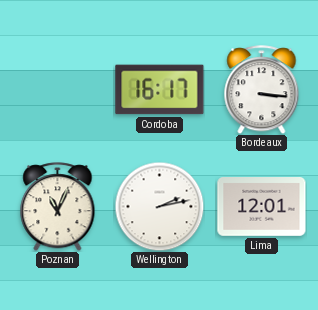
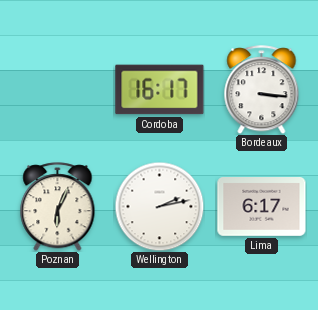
Poznan: 11:04 -> 6:04
Lima: 12:01 -> 6:17
